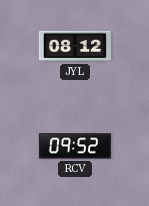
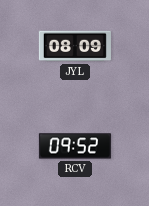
JYL: 08:12 -> 08:09
